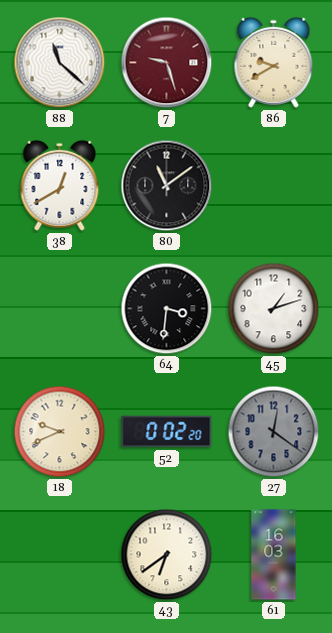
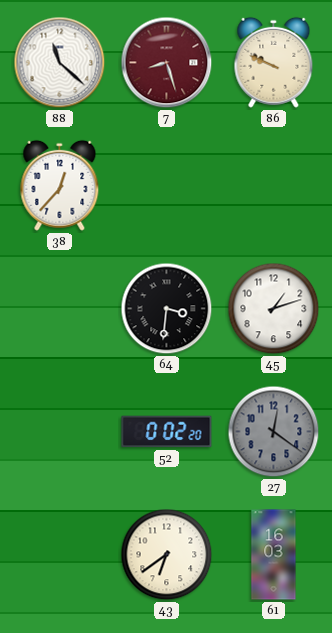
7: 9:27 -> 8:27
86: 9:40 -> 9:49
38: 12:40 -> 12:37
80: 11:09 -> none
18: 9:41 -> none
